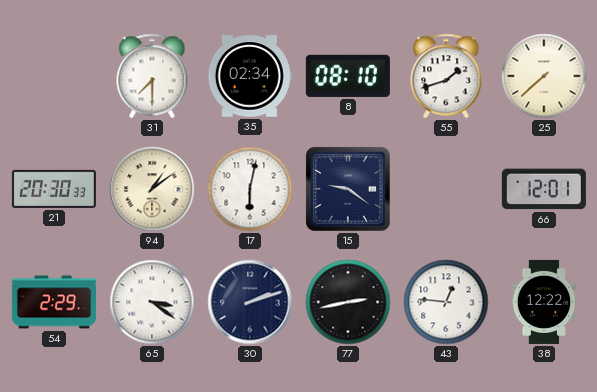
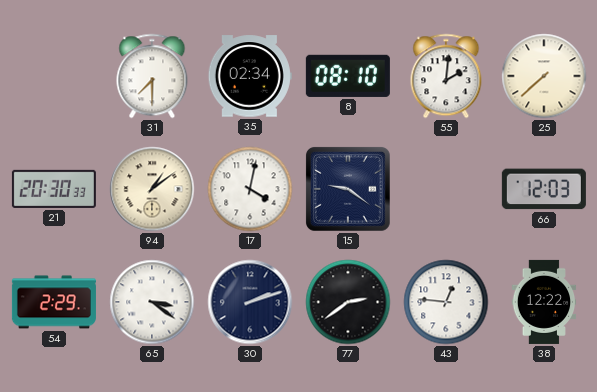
55: 1:42 -> 2:01
17: 6:02 -> 4:02
66: 12:01 -> 12:03
77: 2:43 -> 2:39
